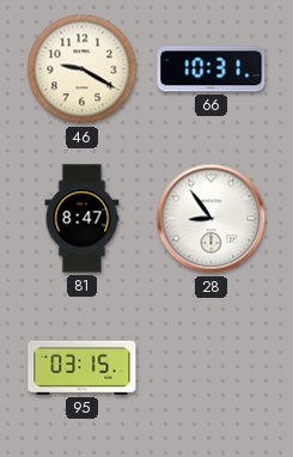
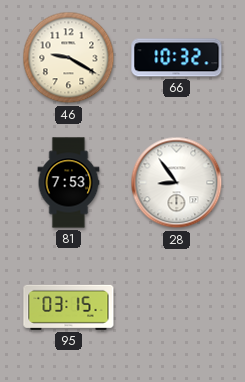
66: 10:31 -> 10:32
81: 8:47 -> 7:53
